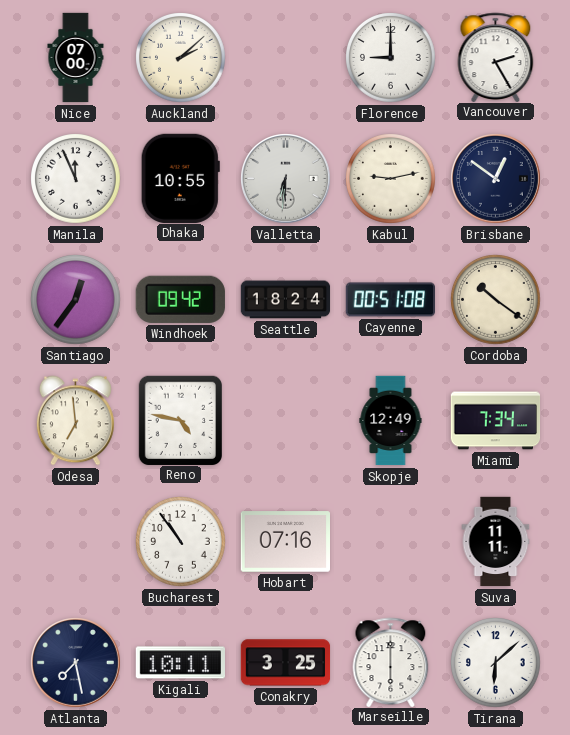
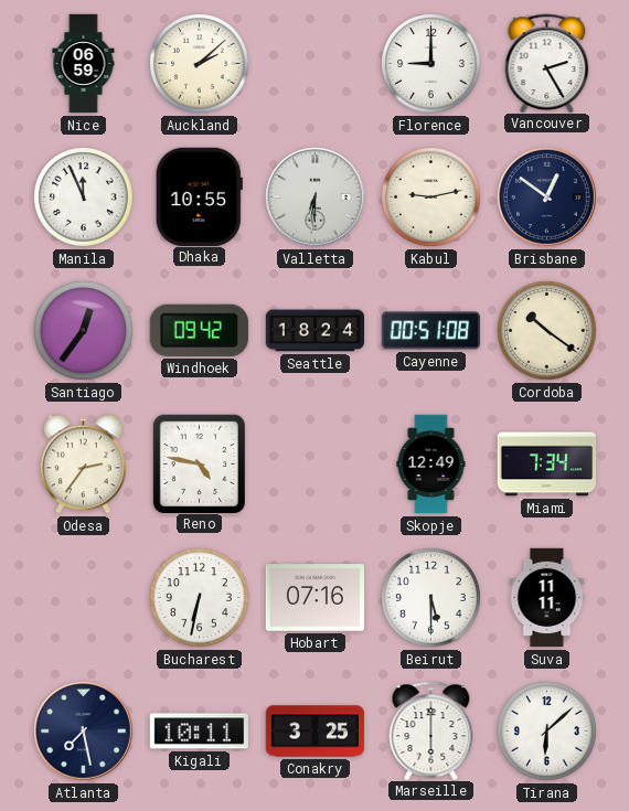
Nice: 07:00 -> 06:59
Odesa: 6:59 -> 2:36
Bucharest: 10:54 -> 6:32
Beirut: none -> 5:30
